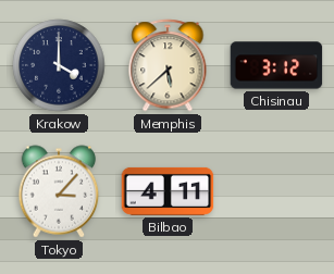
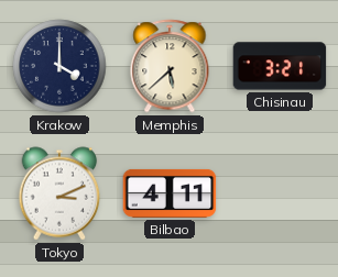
Chisinau: 3:12 -> 3:21
Tokyo: 3:07 -> 3:11
